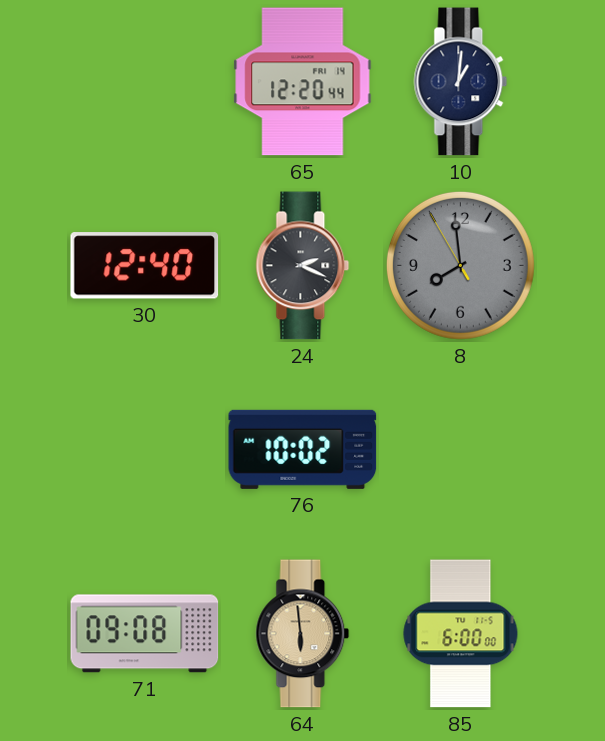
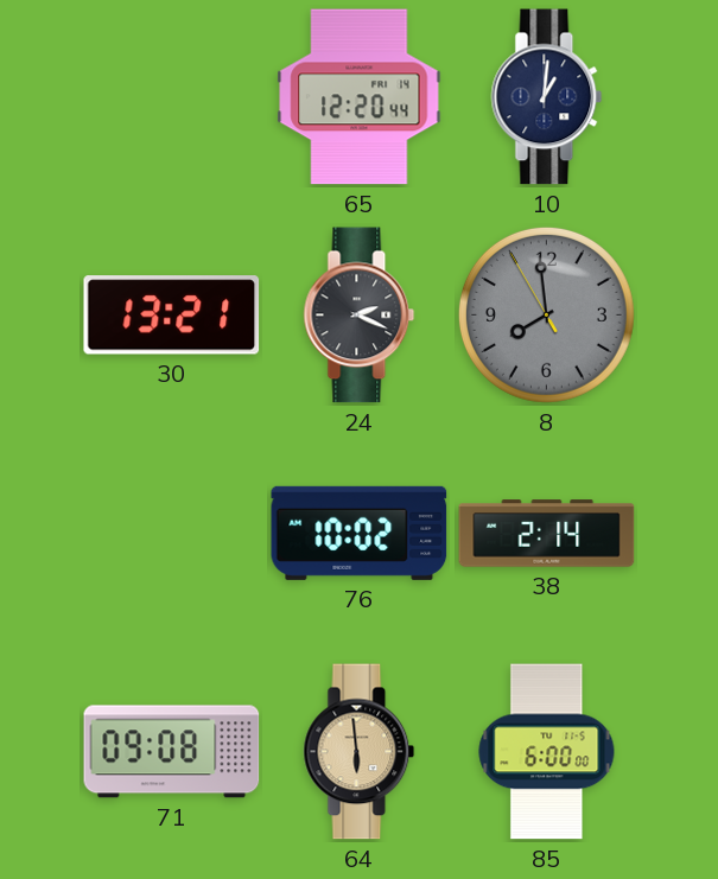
30: 12:40 -> 13:21
38: none -> 2:14
